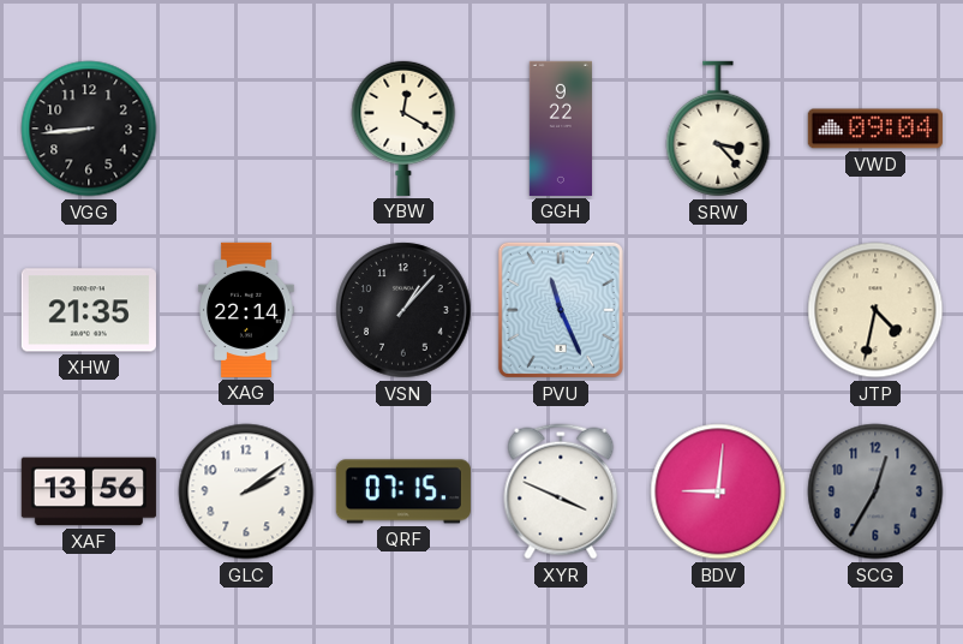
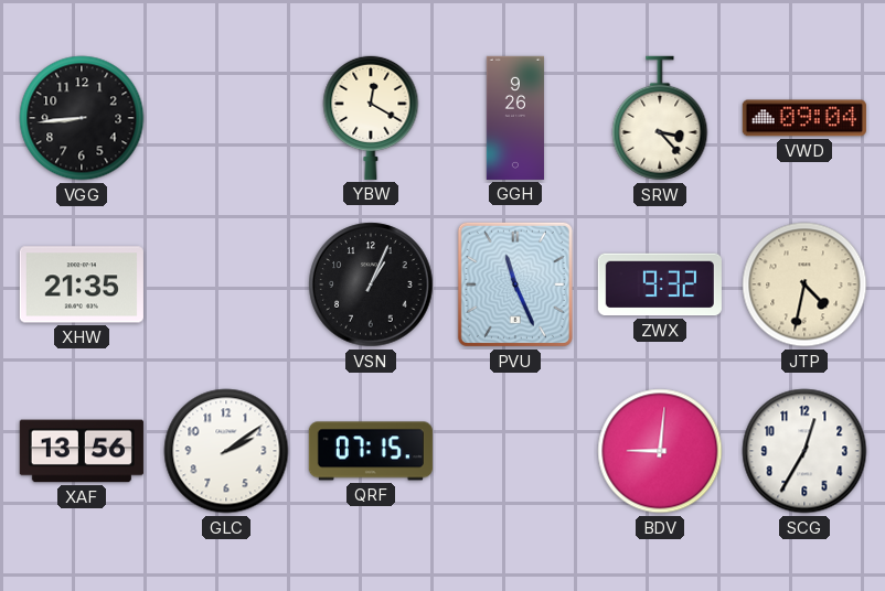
GGH: 9:22 -> 9:26
XAG: 22:14 -> none
VSN: 1:07 -> 1:04
ZWX: none -> 9:32
XYR: 3:49 -> none
SCG dial: grey -> white
